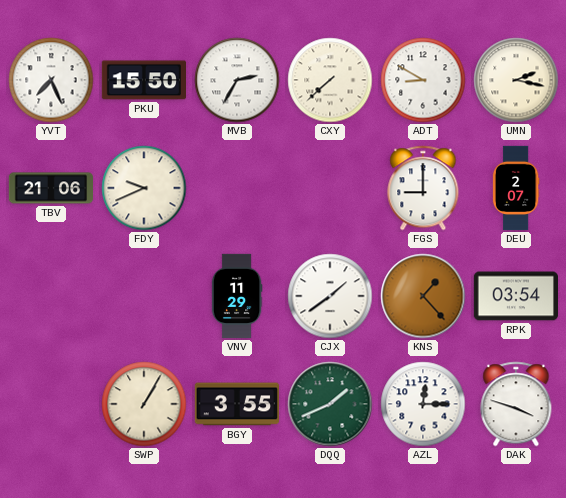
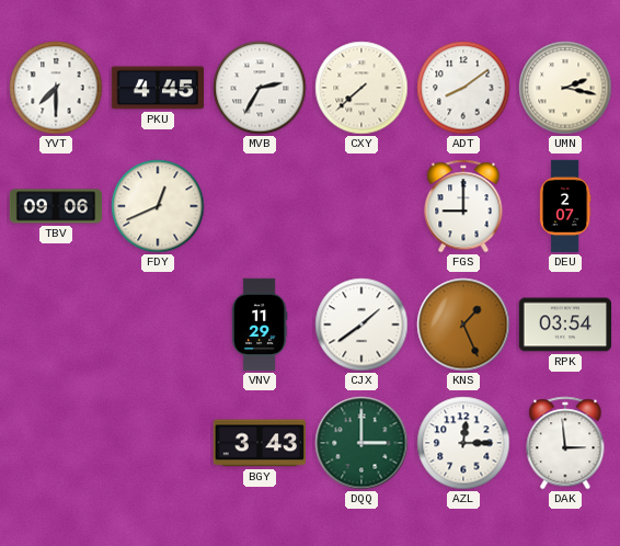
YVT: 7:26 -> 7:30
PKU: 15:50 -> 4:45
ADT: 8:50 -> 8:09
TBV: 21:06 -> 09:06
FDY: 9:41 -> 12:41
KNS: 1:23 -> 1:26
SWP: 1:05 -> none
BGY: 3:55 -> 3:43
DQQ: 1:41 -> 3:00
DAK: 3:48 -> 2:59
